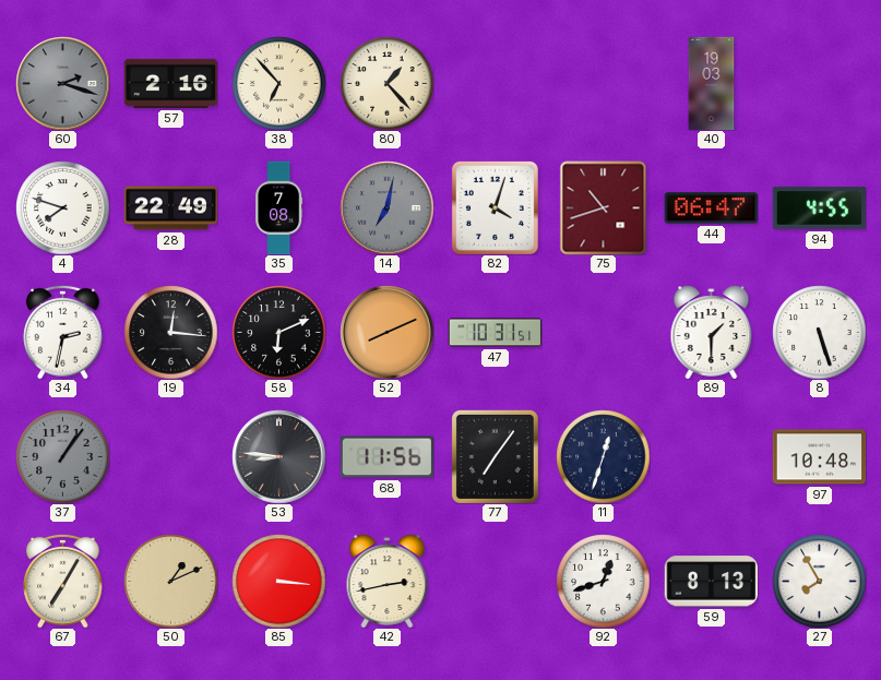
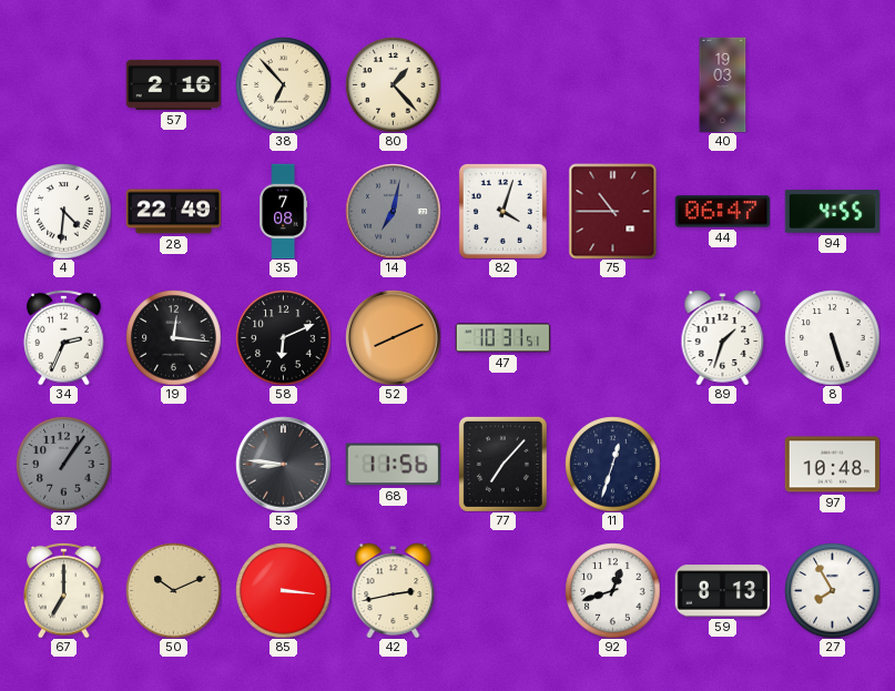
60: 2:18 -> none
4: 7:48 -> 4:31
75: 10:42 -> 10:45
34: 2:32 -> 2:34
89: 1:30 -> 1:33
77: 7:06 -> 7:07
67: 7:05 -> 7:00
50: 1:11 -> 10:11
